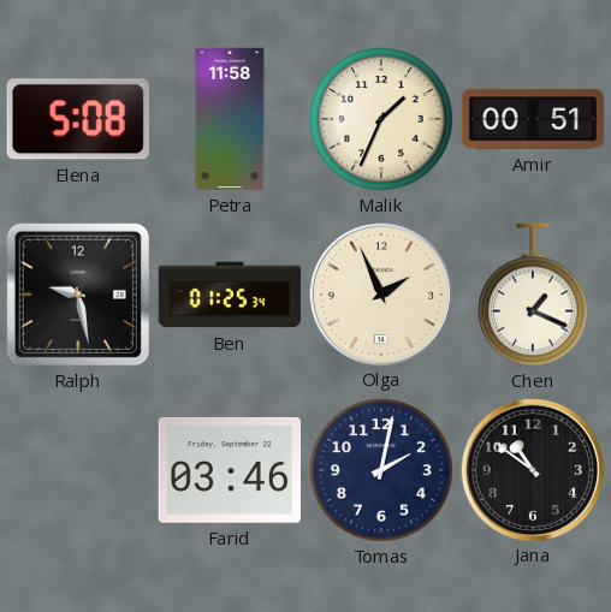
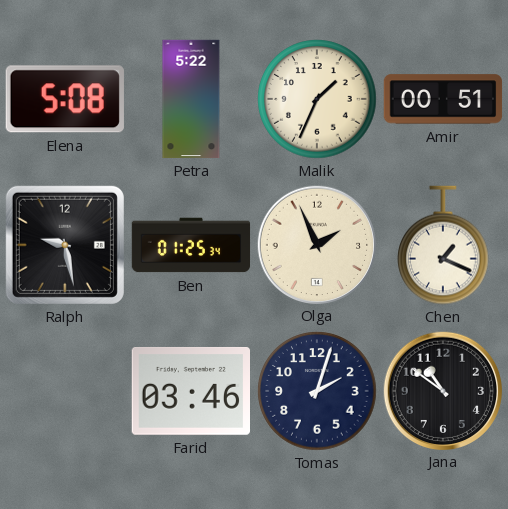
Petra: 11:58 -> 5:22
Tomas: 2:02 -> 2:03
